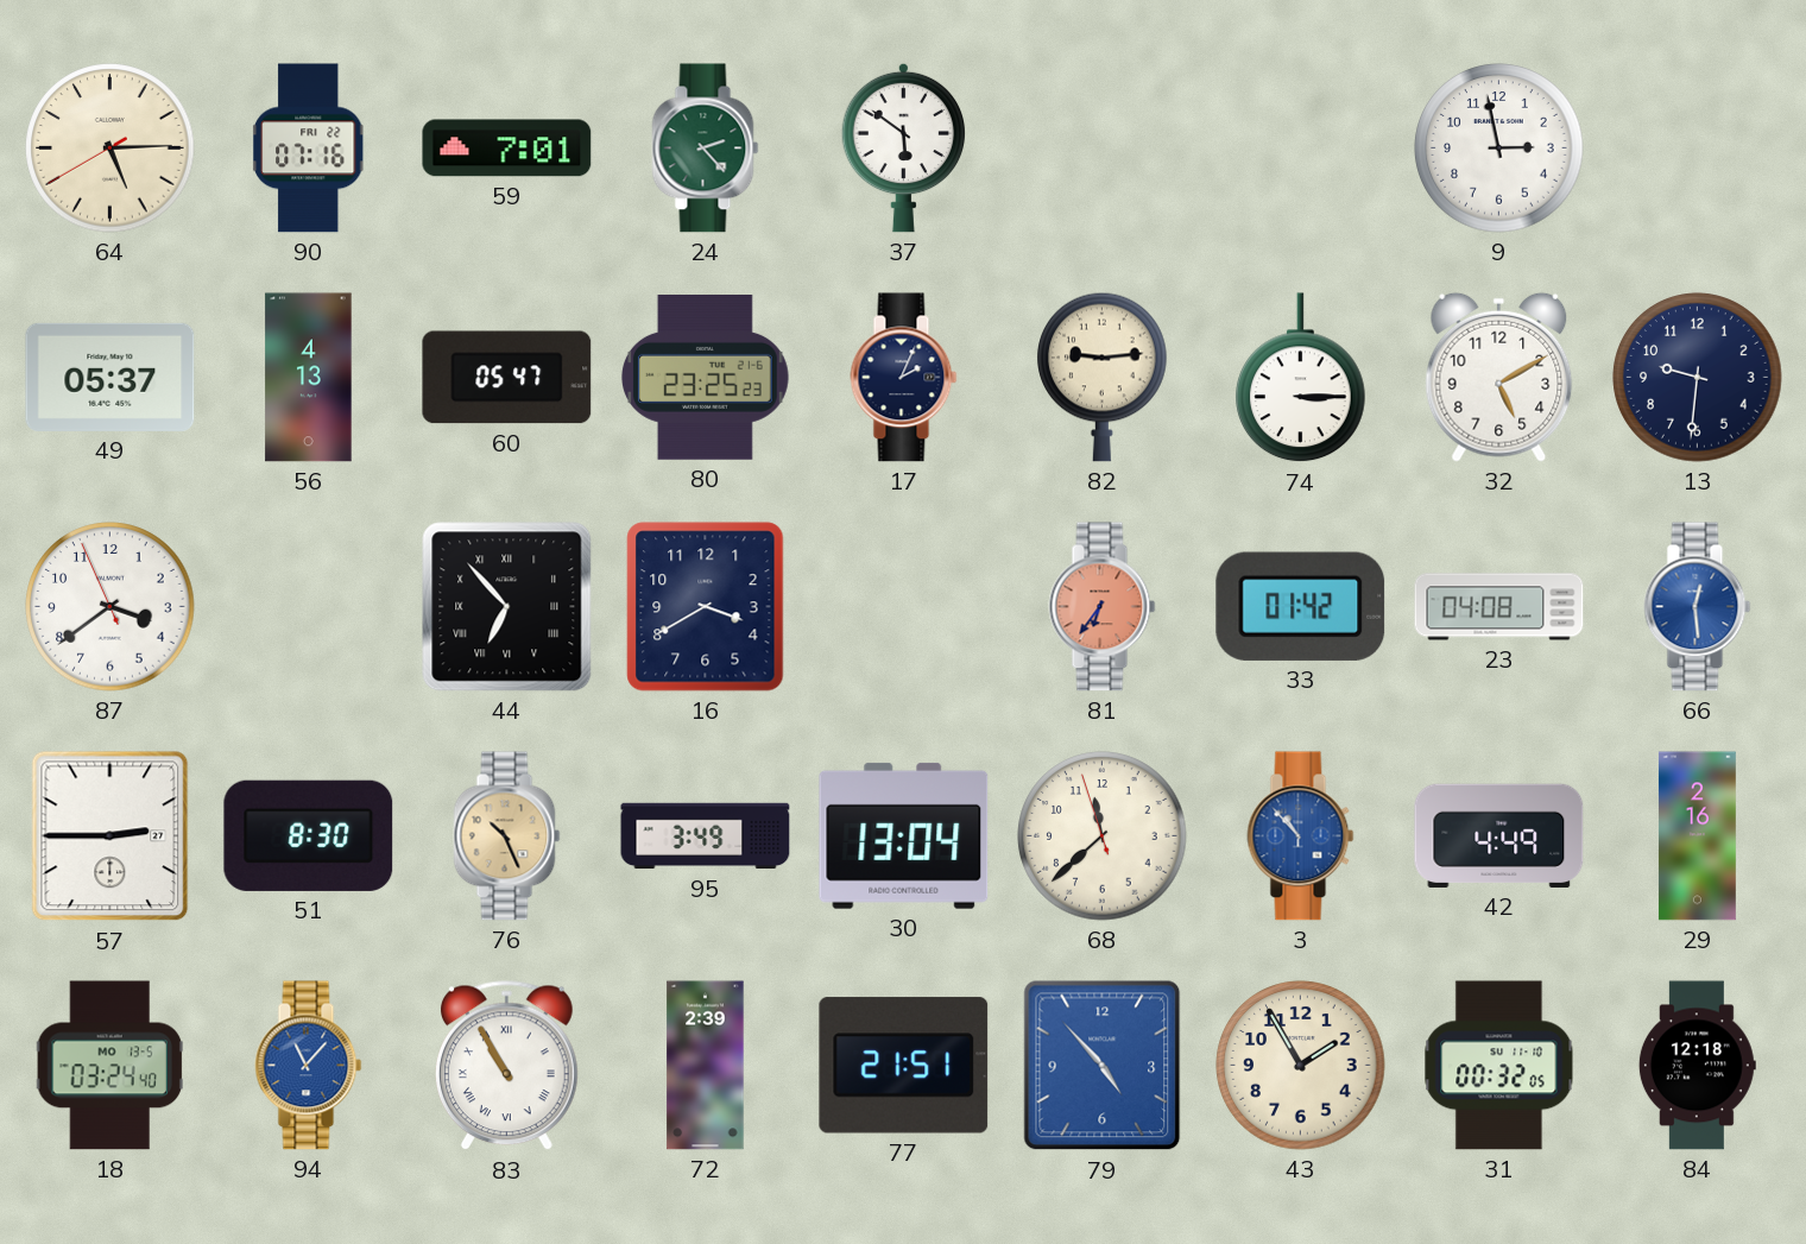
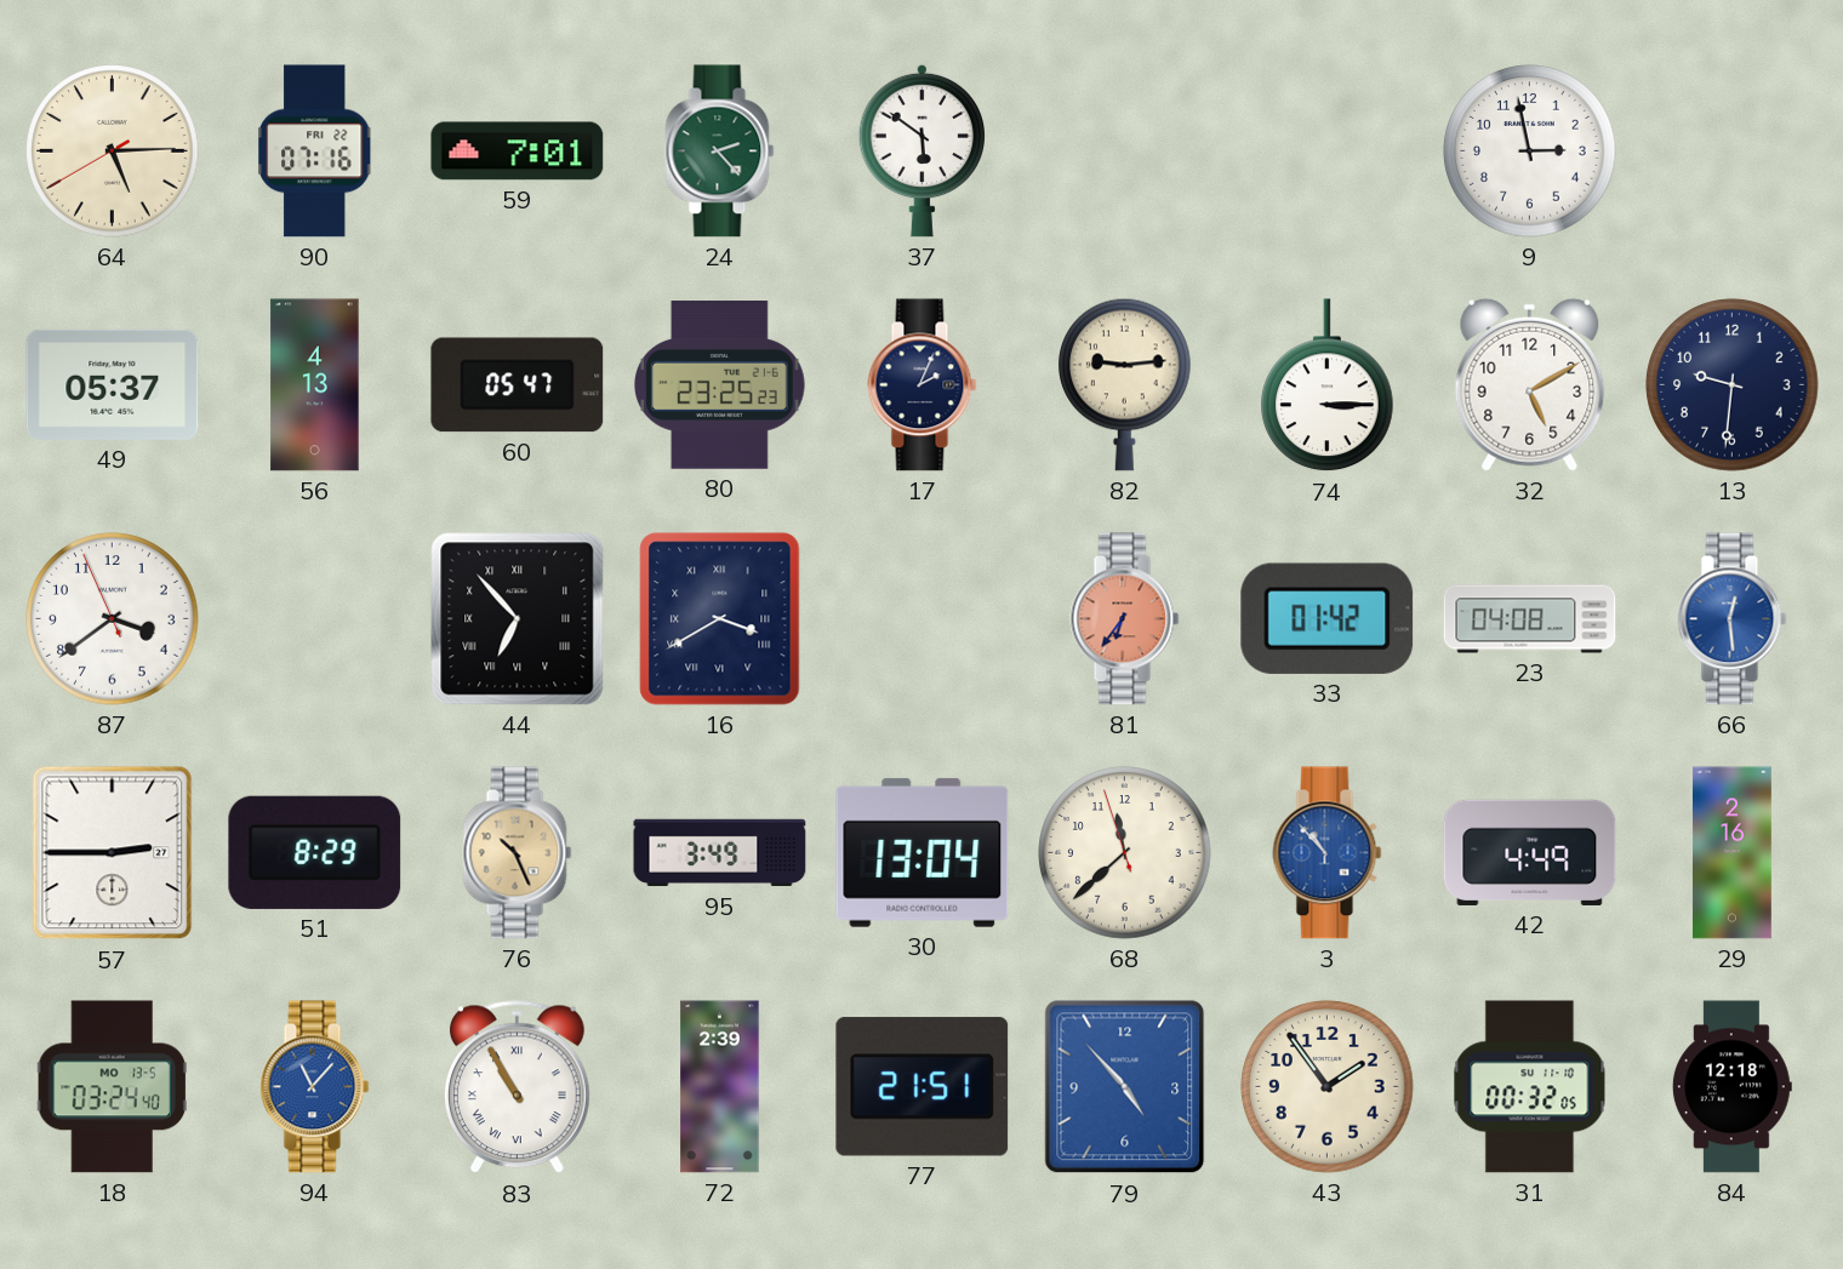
16 numerals: Arabic -> Roman
51: 8:30 -> 8:29
43: 1:55 -> 1:54
